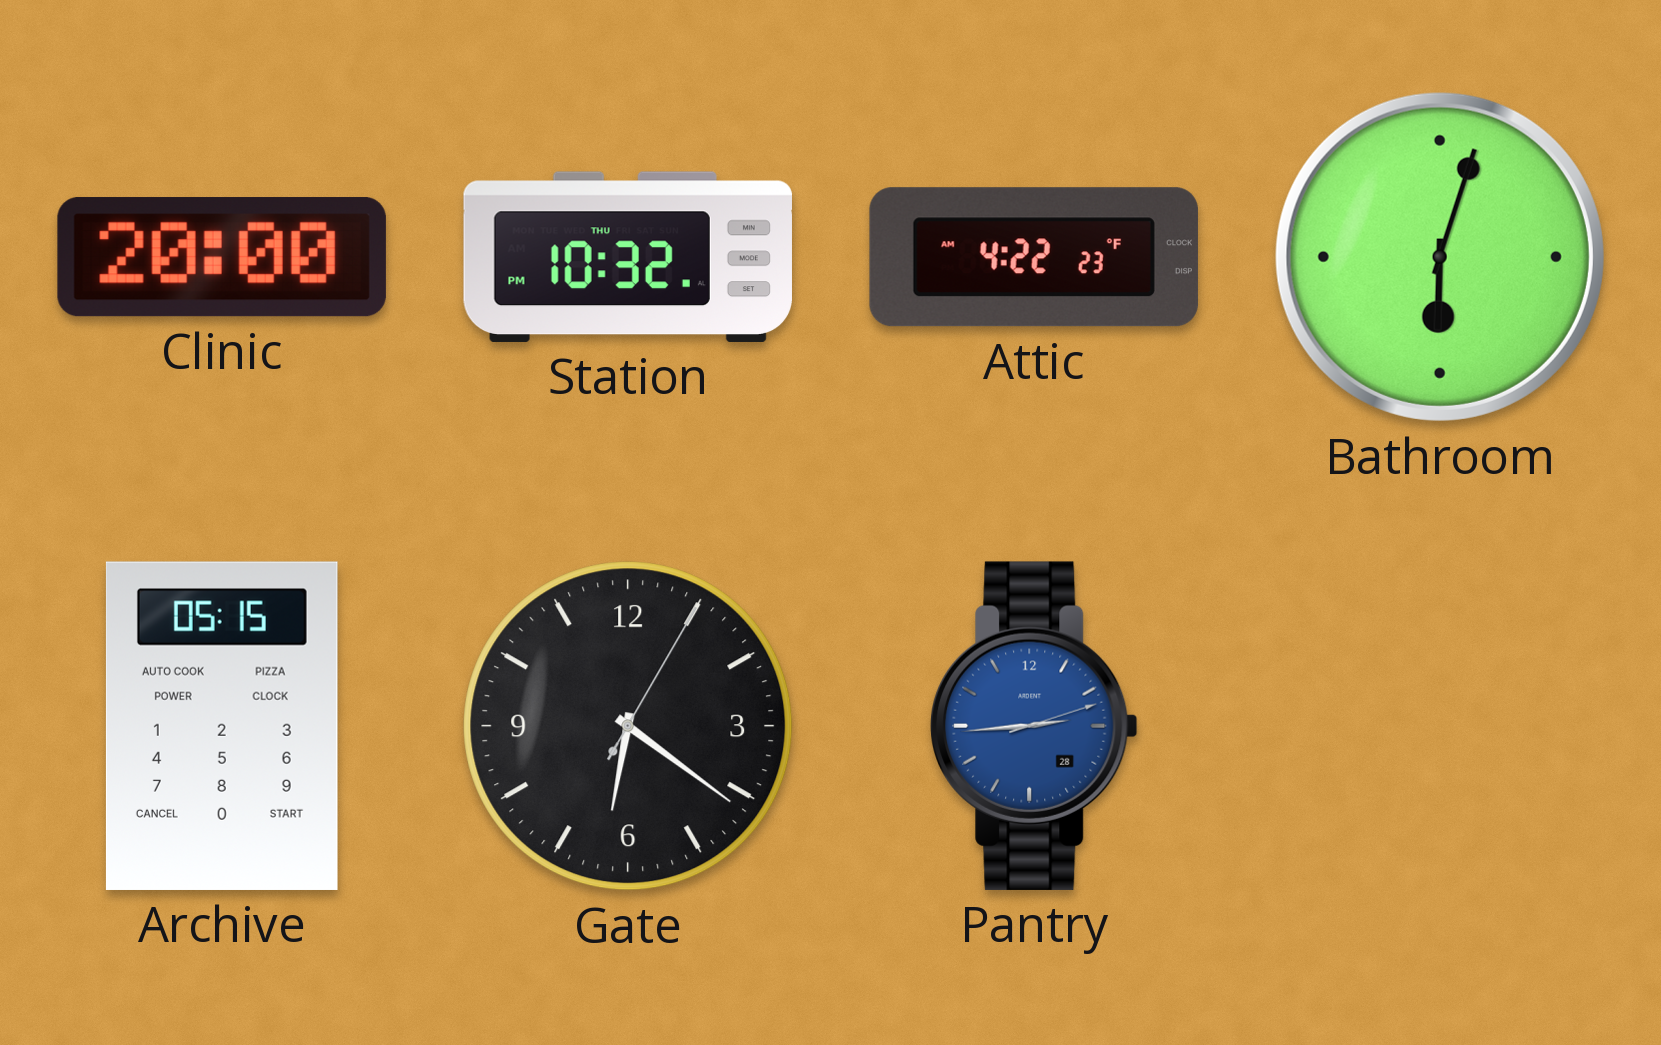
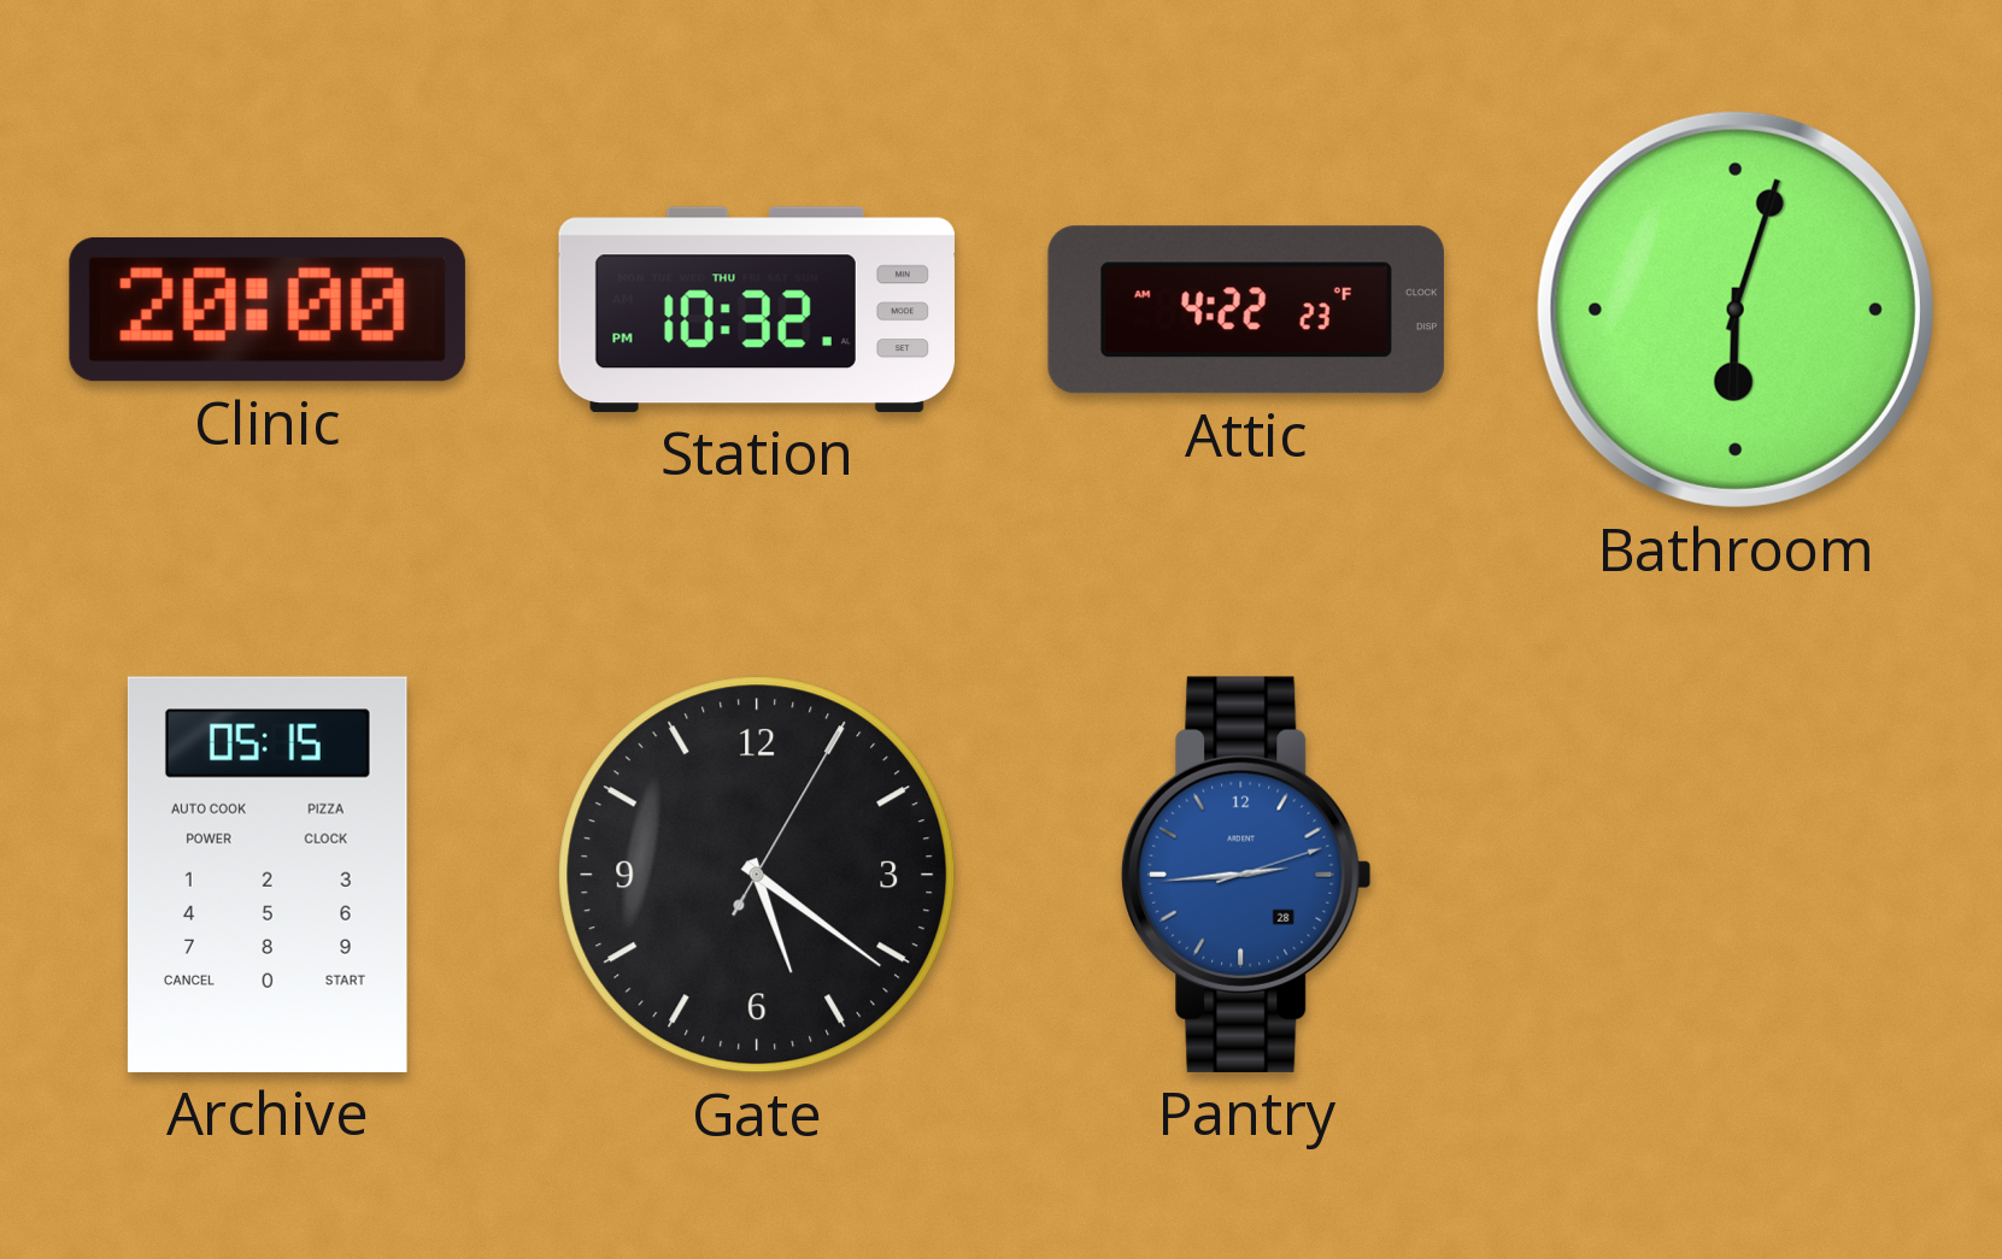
Gate: 6:21 -> 5:21
